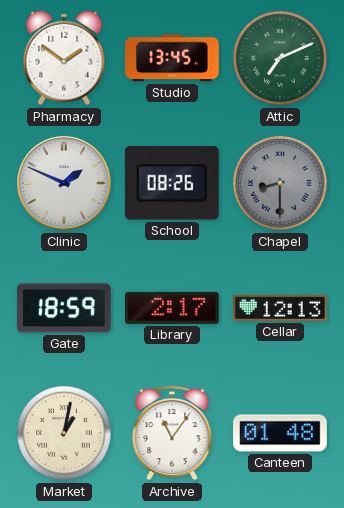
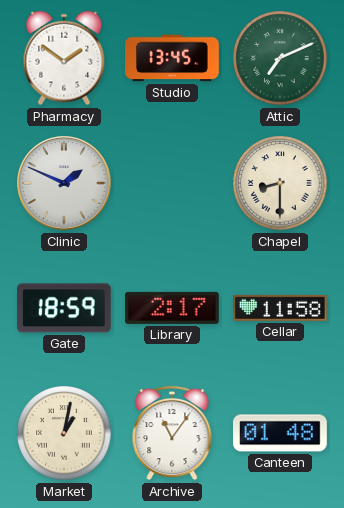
School: 08:26 -> none
Chapel dial: grey -> cream
Cellar: 12:13 -> 11:58
